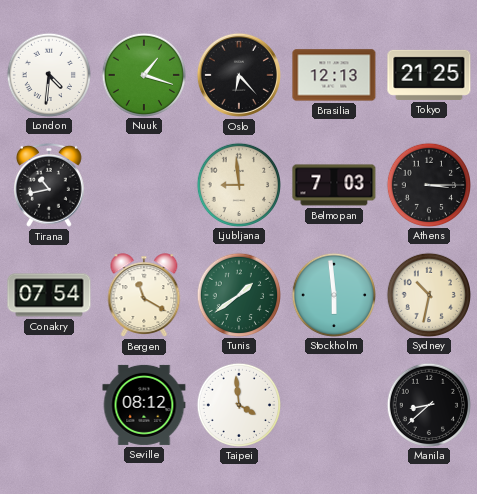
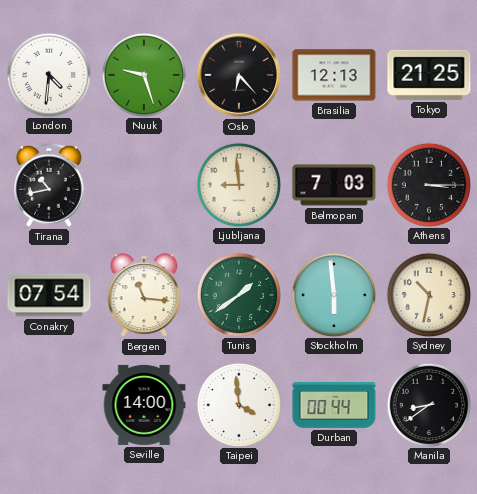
Nuuk: 1:18 -> 9:27
Bergen: 11:20 -> 11:16
Seville: 08:12 -> 14:00
Durban: none -> 00:44
Manila: 8:38 -> 8:39
